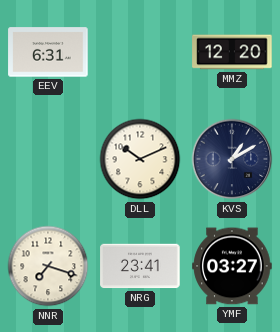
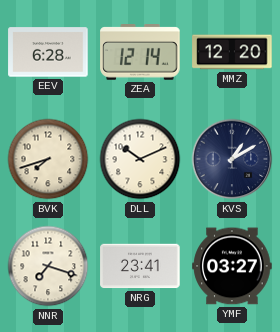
EEV: 6:31 -> 6:28
ZEA: none -> 12:14
BVK: none -> 7:42
